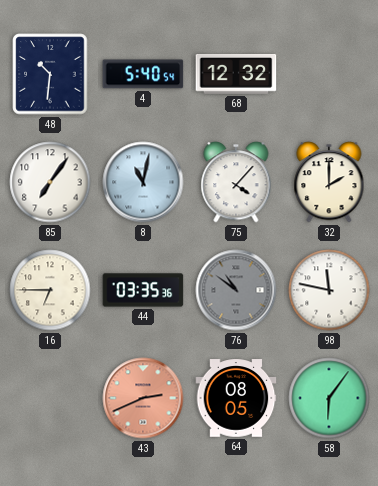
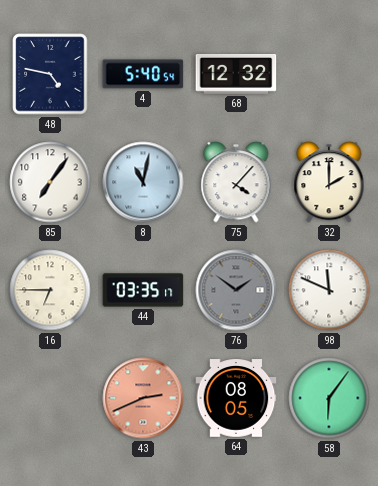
48: 10:31 -> 4:47
44: 03:35:36 -> 03:35:17
76: 10:51 -> 1:51
98: 11:47 -> 11:49
